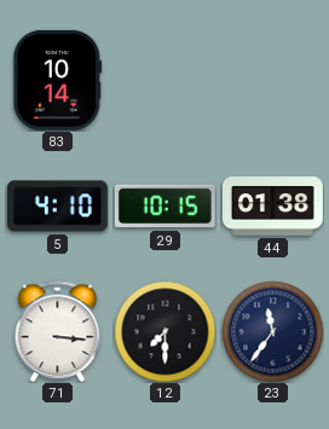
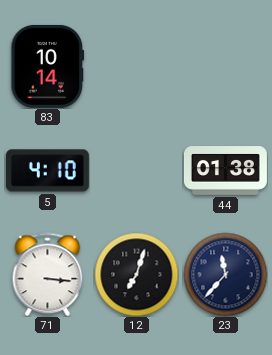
29: 10:15 -> none
12: 7:30 -> 7:03
23: 11:36 -> 11:37
